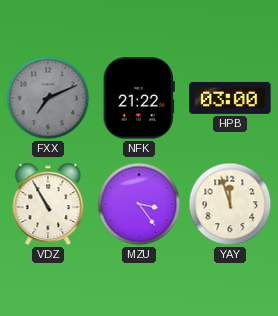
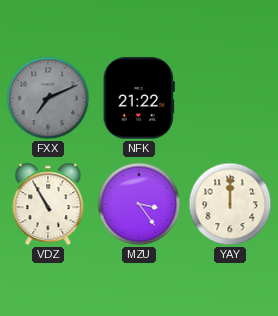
HPB: 03:00 -> none
YAY: 11:57 -> 12:00
